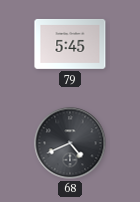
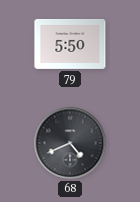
79: 5:45 -> 5:50
